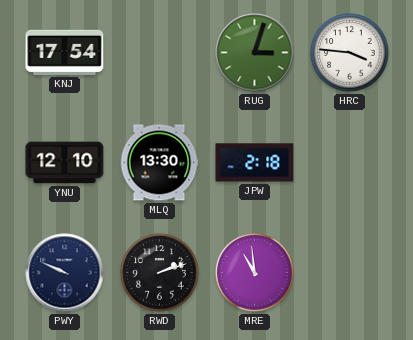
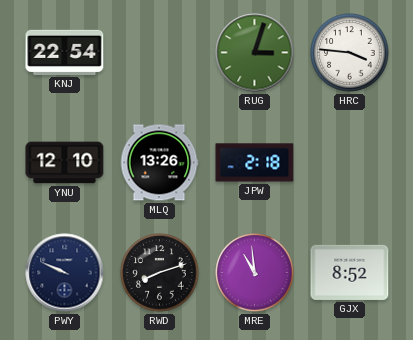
KNJ: 17:54 -> 22:54
MLQ: 13:30 -> 13:26
RWD: 2:12 -> 8:12
GJX: none -> 8:52
